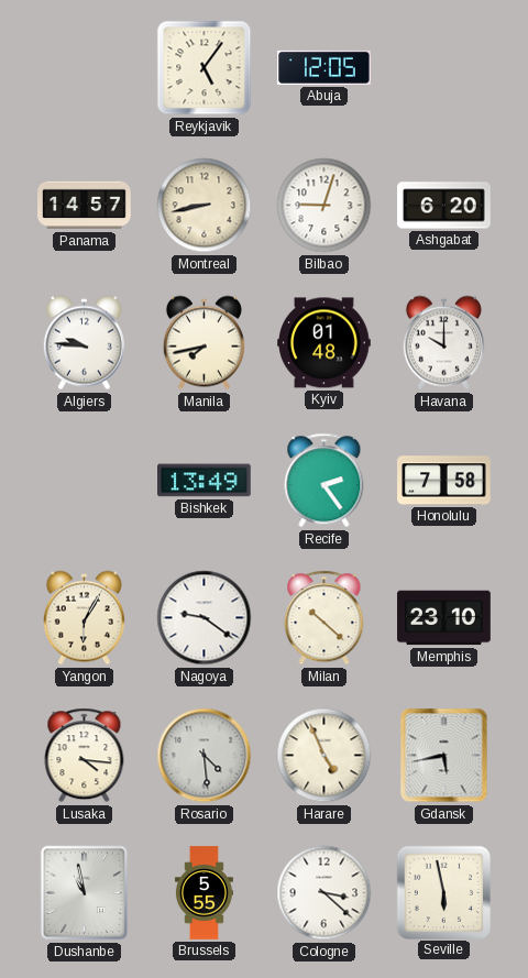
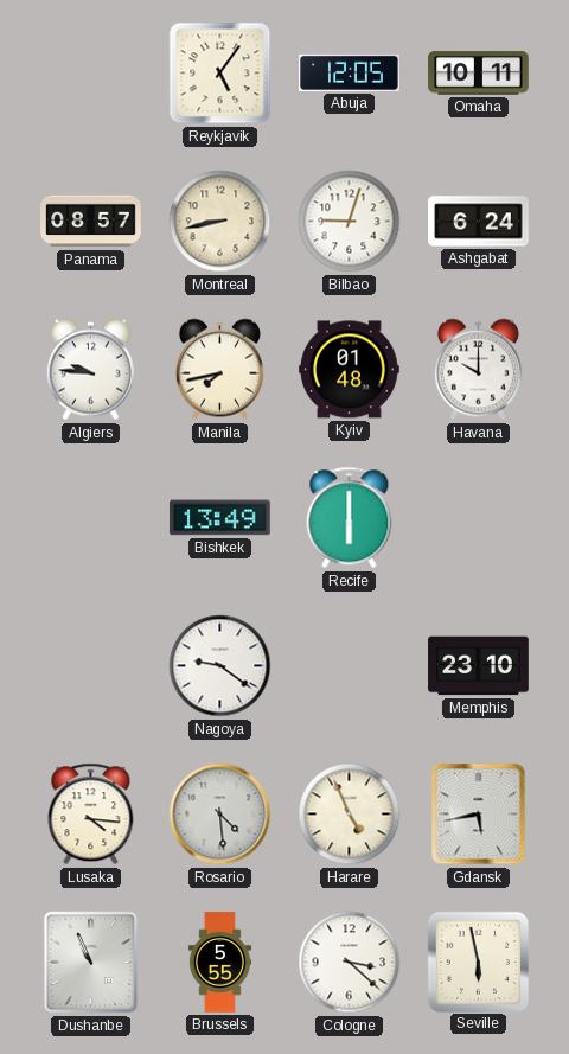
Omaha: none -> 10:11
Panama: 14:57 -> 08:57
Ashgabat: 6:20 -> 6:24
Recife: 2:24 -> 6:00
Honolulu: 7:58 -> none
Yangon: 6:05 -> none
Milan: 10:22 -> none
Dushanbe: 10:58 -> 10:56
